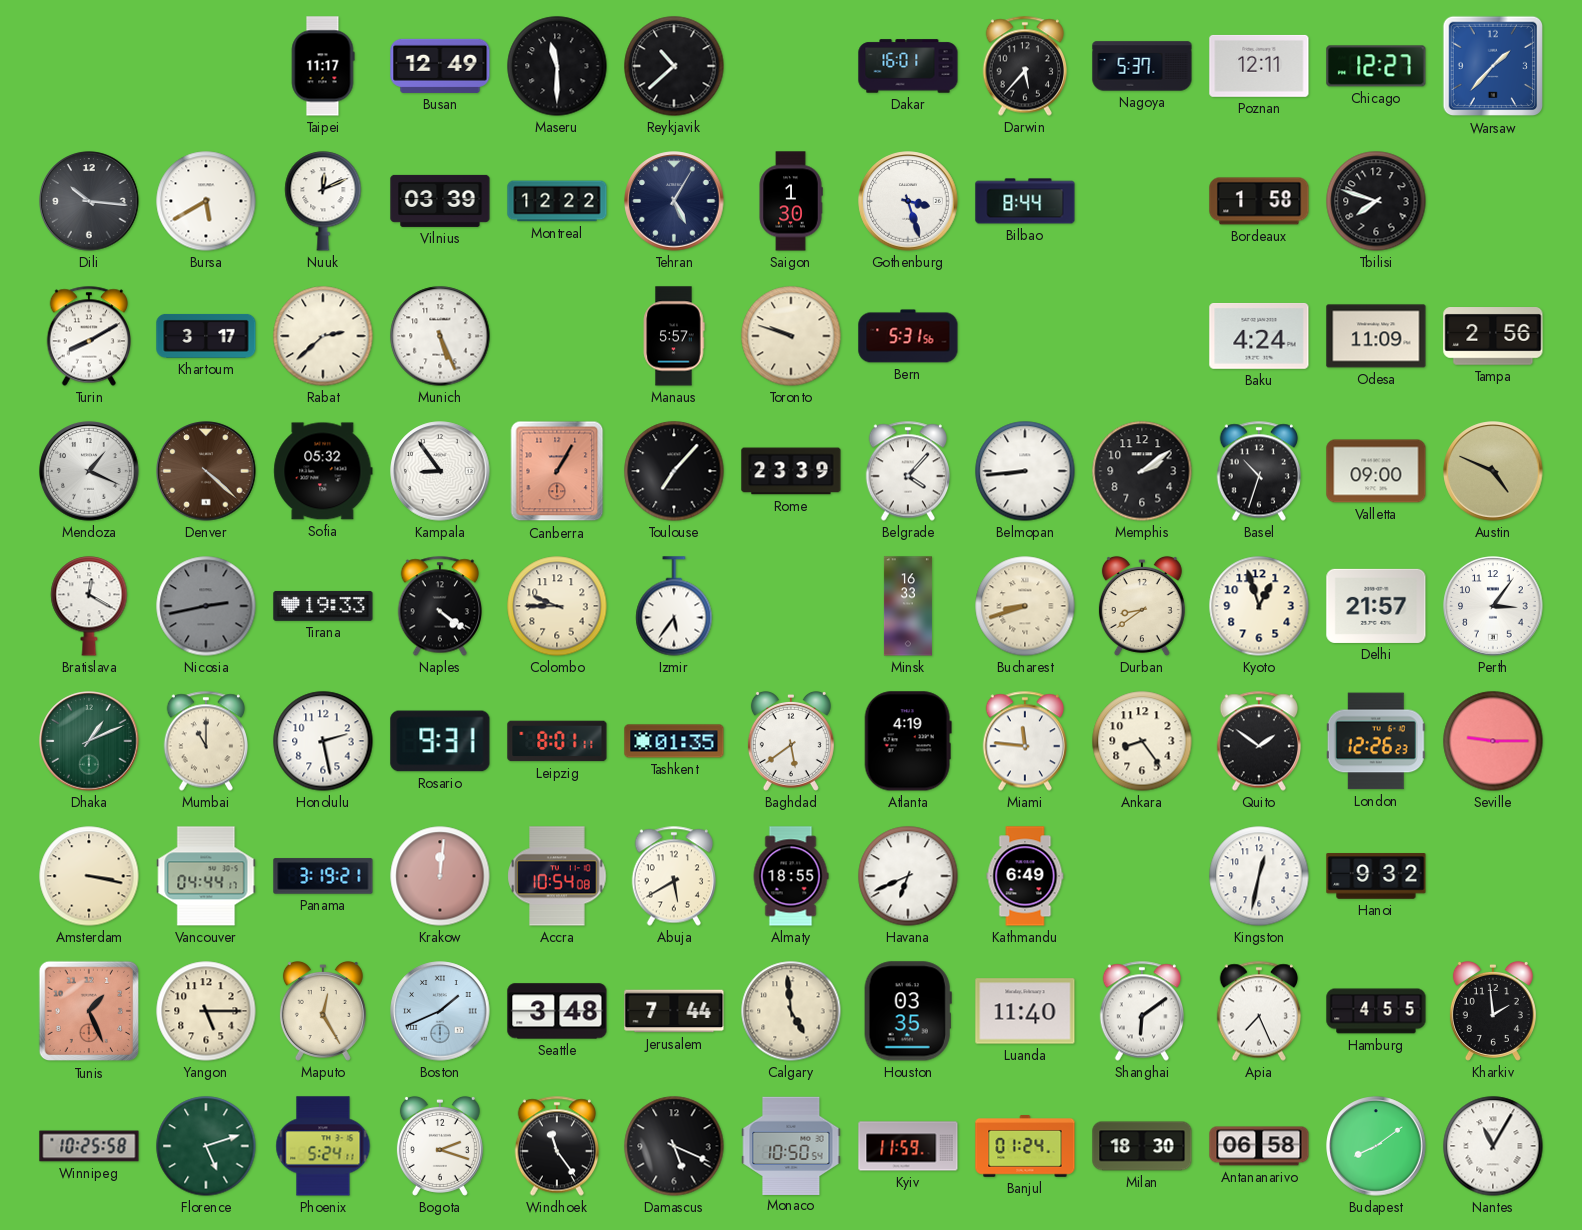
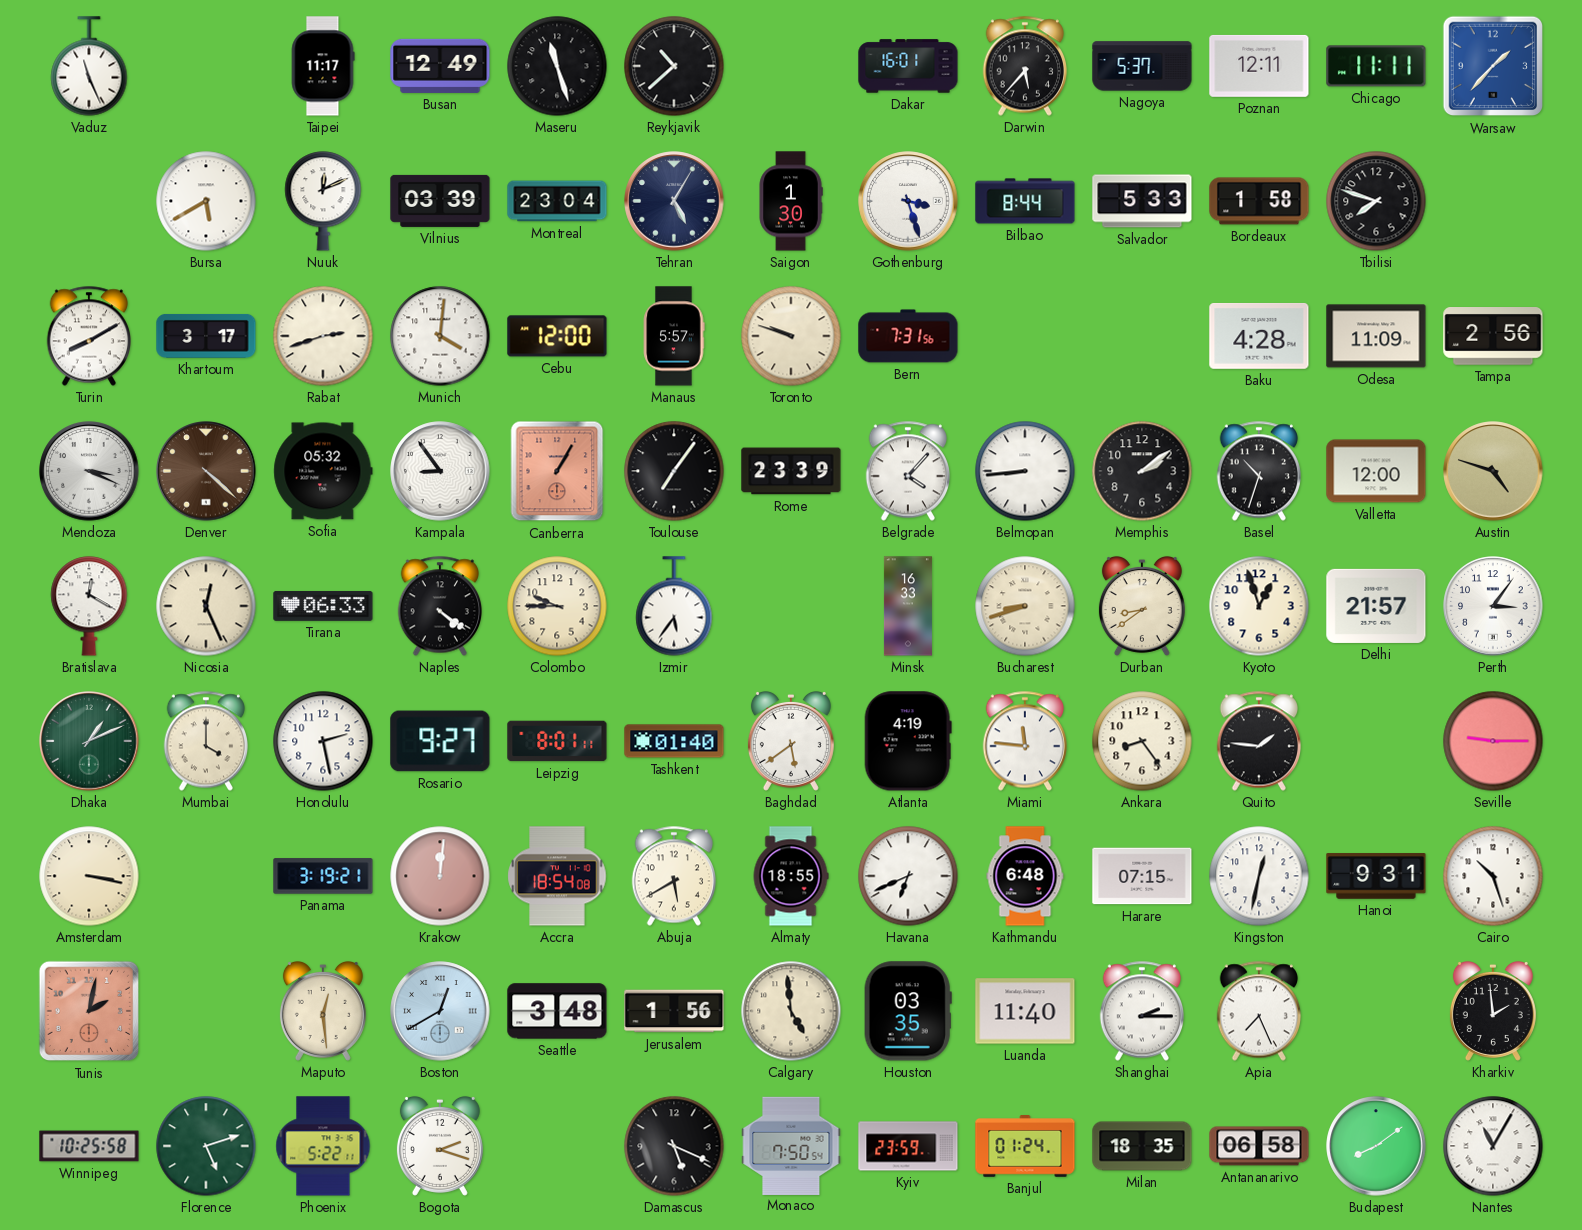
Vaduz: none -> 11:26
Maseru: 11:30 -> 11:27
Chicago: 12:27 -> 11:11
Dili: 10:16 -> none
Montreal: 12:22 -> 23:04
Salvador: none -> 5:33
Rabat: 2:38 -> 2:42
Munich: 5:26 -> 4:01
Cebu: none -> 12:00
Bern: 5:31 -> 7:31
Baku: 4:24 -> 4:28
Mendoza: 1:19 -> 3:19
Toulouse: 7:07 -> 7:06
Valletta: 09:00 -> 12:00
Austin: 4:49 -> 4:48
Nicosia: 2:43 -> 12:26
Nicosia dial: grey -> cream
Tirana: 19:33 -> 06:33
Mumbai: 11:00 -> 4:00
Rosario: 9:31 -> 9:27
Tashkent: 01:35 -> 01:40
Quito: 1:51 -> 1:46
London: 12:26 -> none
Vancouver: 04:44 -> none
Accra: 10:54 -> 18:54
Kathmandu: 6:49 -> 6:48
Harare: none -> 07:15
Hanoi: 9:32 -> 9:31
Cairo: none -> 10:27
Tunis: 1:26 -> 2:02
Yangon: 5:15 -> none
Maputo: 12:25 -> 12:29
Boston: 1:41 -> 12:40
Jerusalem: 7:44 -> 1:56
Shanghai: 6:09 -> 2:15
Hamburg: 4:55 -> none
Phoenix: 5:24 -> 5:22
Windhoek: 11:24 -> none
Monaco: 10:50 -> 7:50
Kyiv: 11:59 -> 23:59
Milan: 18:30 -> 18:35
